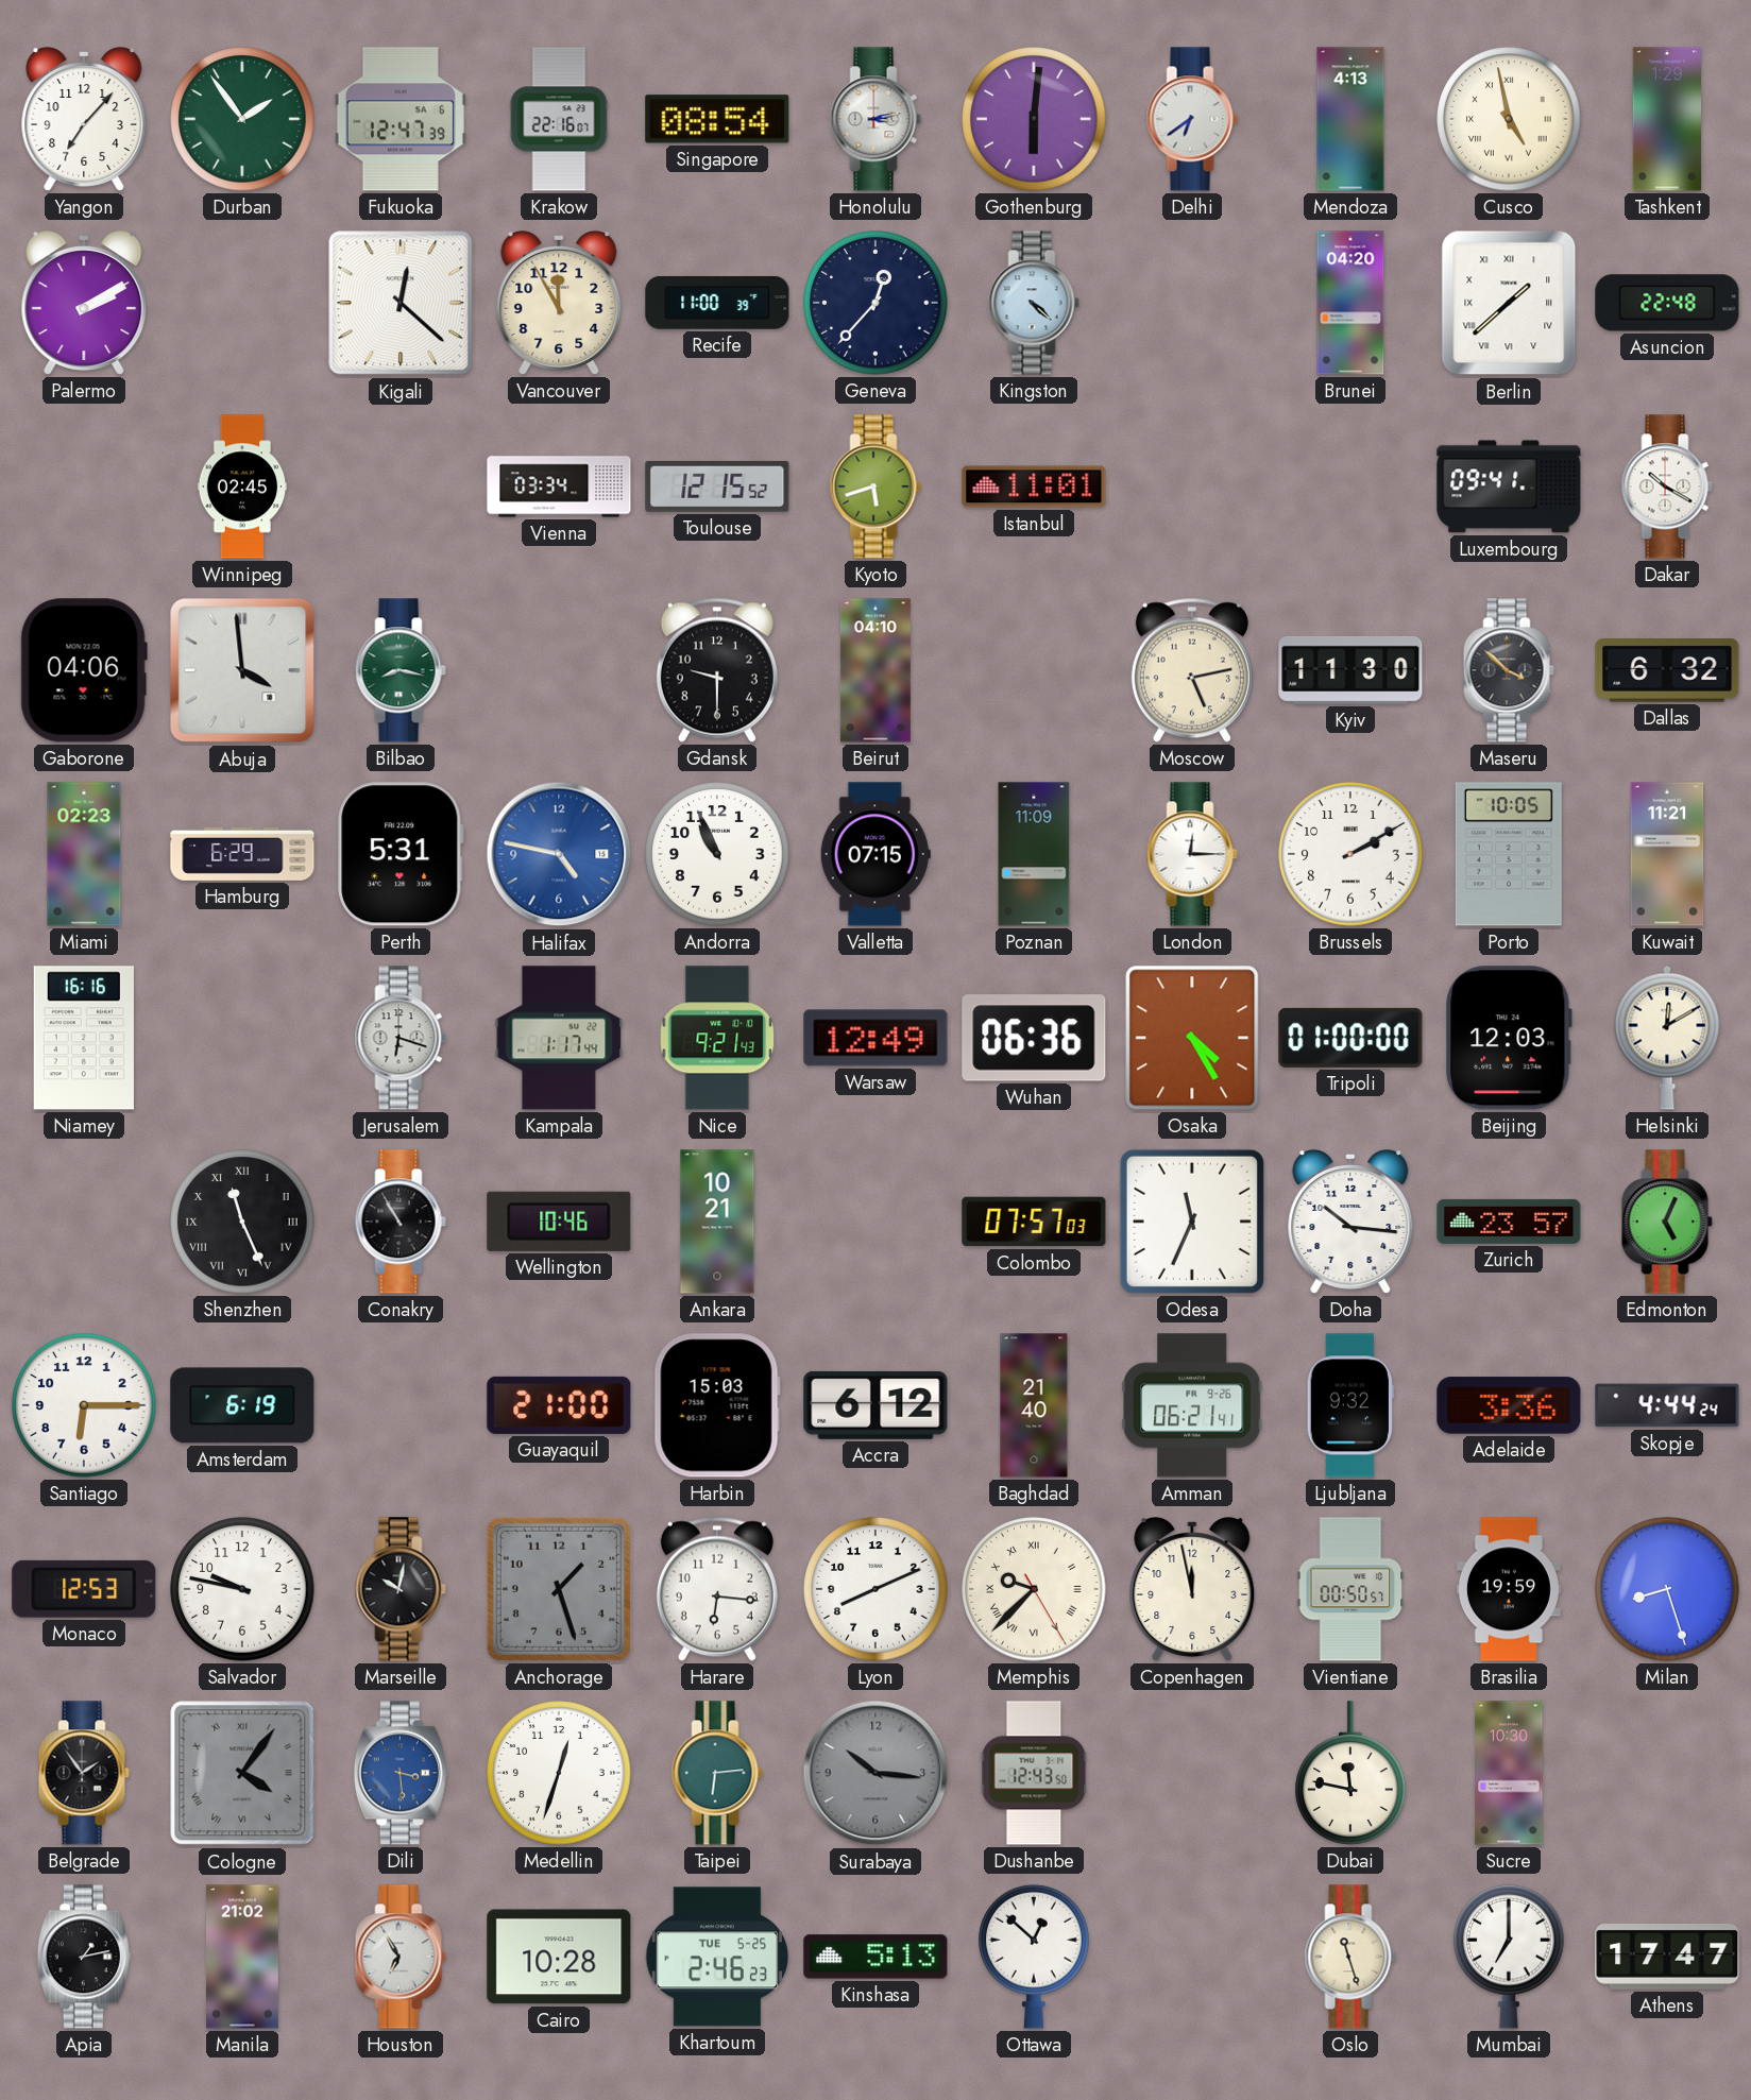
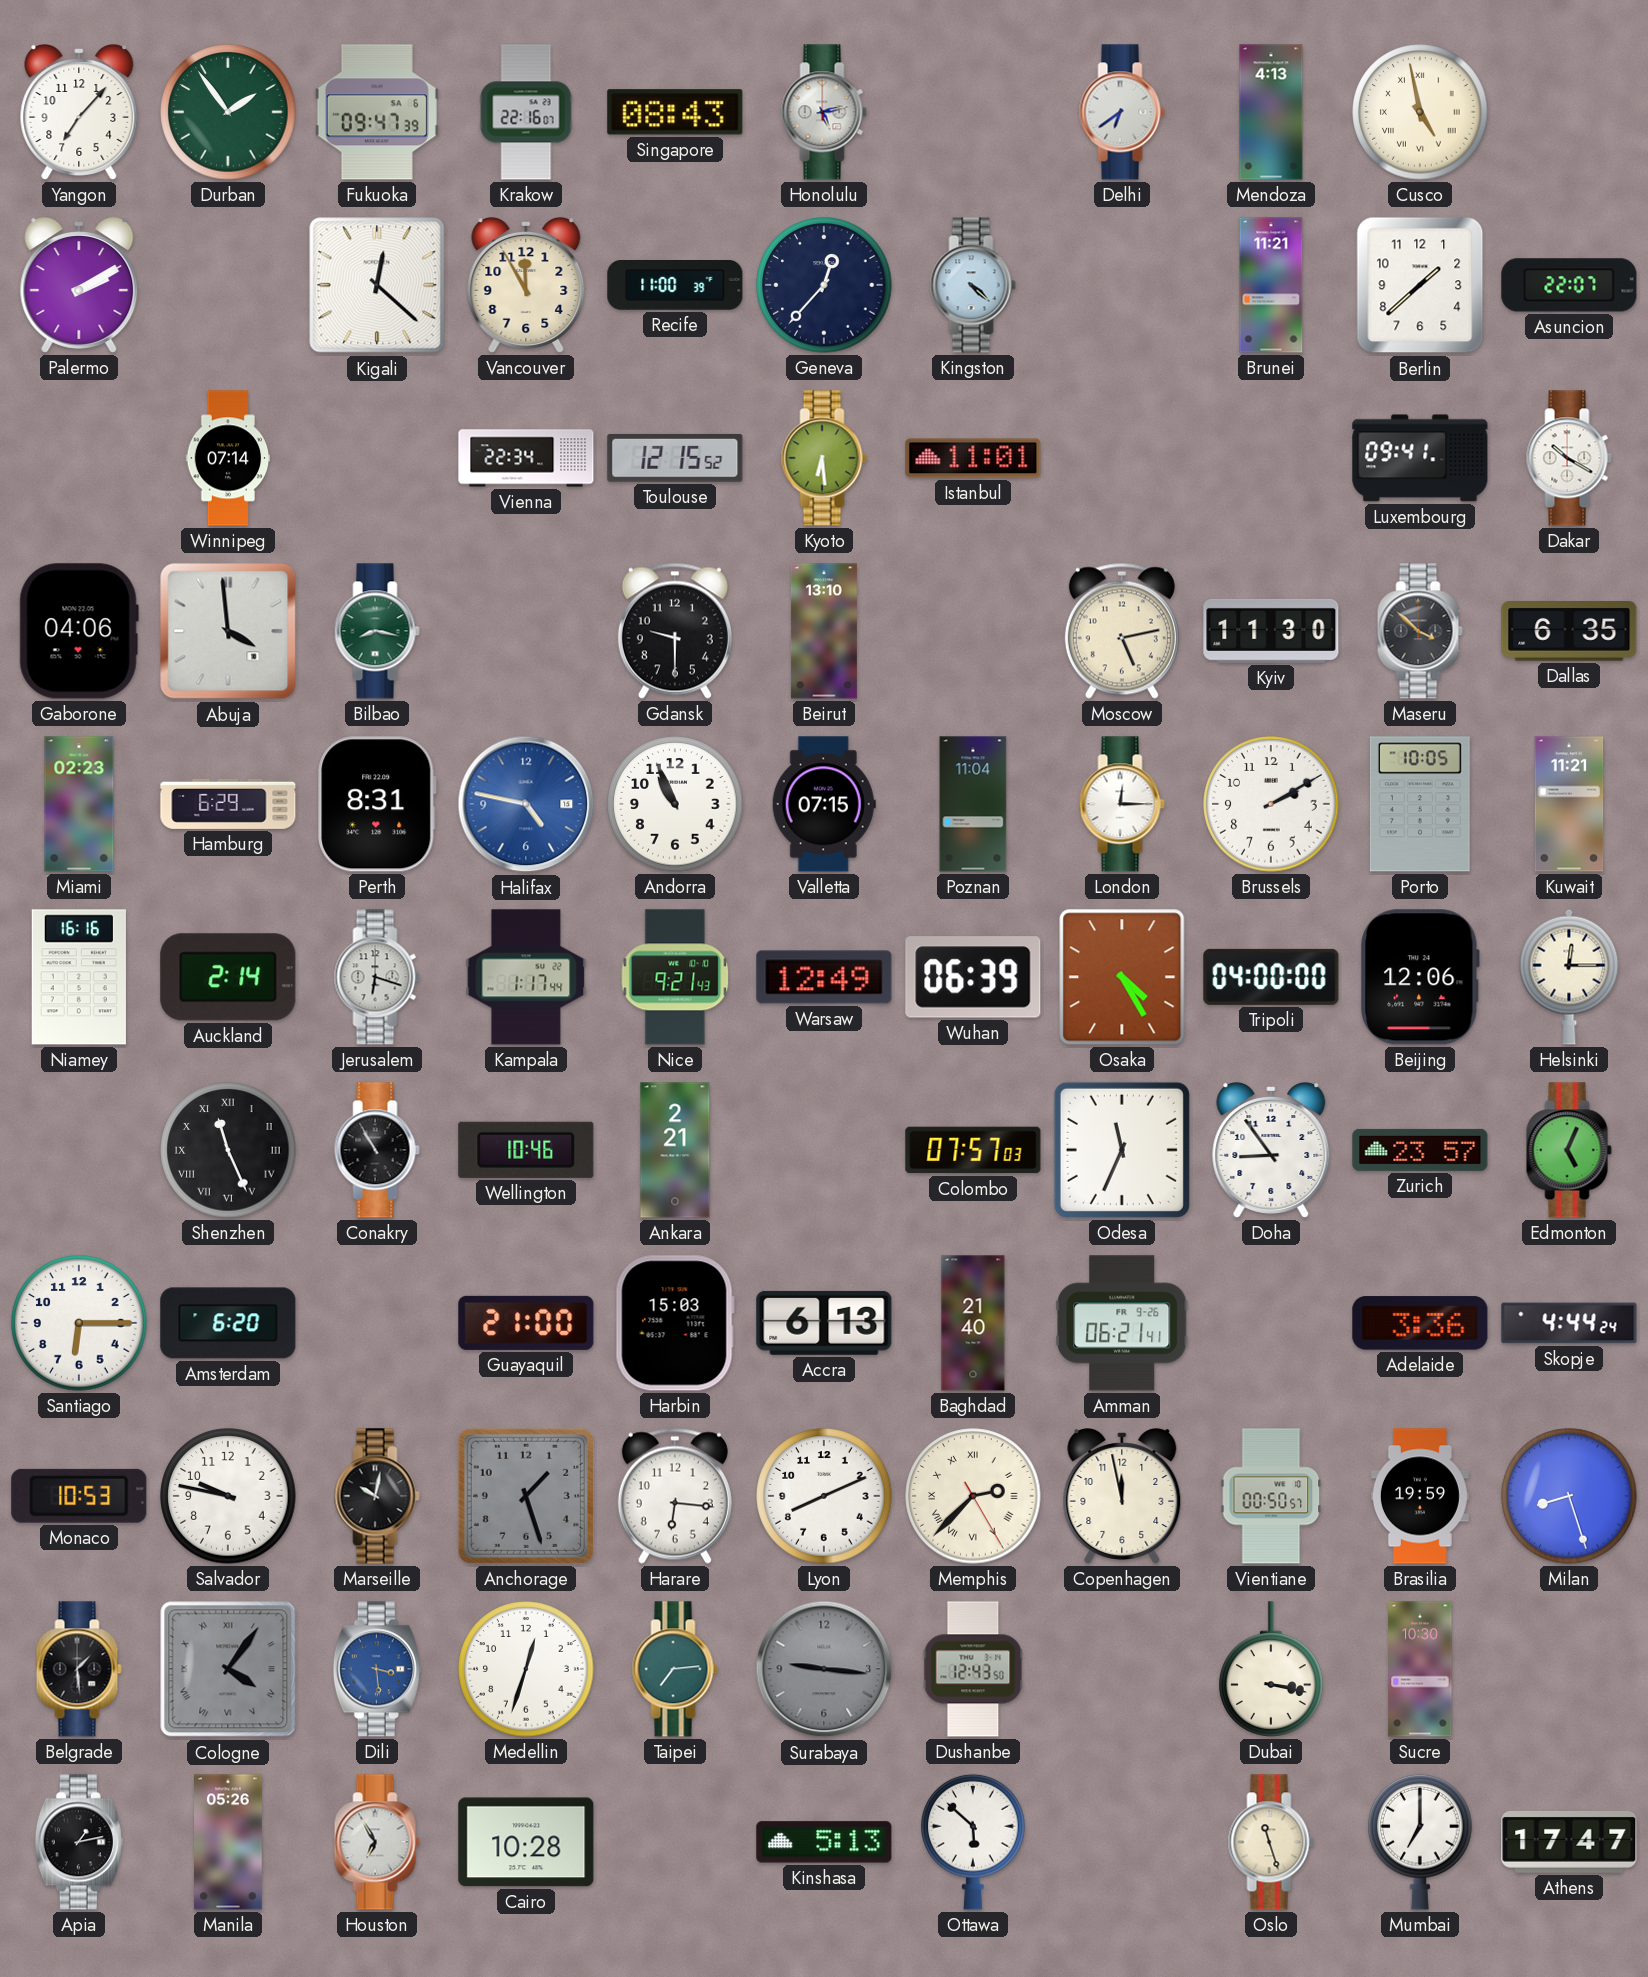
Fukuoka: 12:47 -> 09:47
Singapore: 08:54 -> 08:43
Honolulu: 3:13 -> 5:13
Gothenburg: 6:01 -> none
Tashkent: 1:29 -> none
Brunei: 04:20 -> 11:21
Berlin numerals: Roman -> Arabic
Asuncion: 22:48 -> 22:07
Winnipeg: 02:45 -> 07:14
Vienna: 03:34 -> 22:34
Kyoto: 5:42 -> 6:29
Beirut: 04:10 -> 13:10
Dallas: 6:32 -> 6:35
Perth: 5:31 -> 8:31
Poznan: 11:09 -> 11:04
Auckland: none -> 2:14
Wuhan: 06:36 -> 06:39
Tripoli: 01:00 -> 04:00
Beijing: 12:03 -> 12:06
Helsinki: 12:10 -> 12:15
Ankara: 10:21 -> 2:21
Doha: 10:16 -> 8:54
Amsterdam: 6:19 -> 6:20
Accra: 6:12 -> 6:13
Ljubljana: 9:32 -> none
Monaco: 12:53 -> 10:53
Memphis: 9:37 -> 2:37
Belgrade: 1:54 -> 1:29
Taipei: 6:14 -> 7:14
Surabaya: 10:16 -> 9:16
Dubai: 11:47 -> 3:17
Manila: 21:02 -> 05:26
Khartoum: 2:46 -> none
Ottawa: 12:52 -> 5:52
